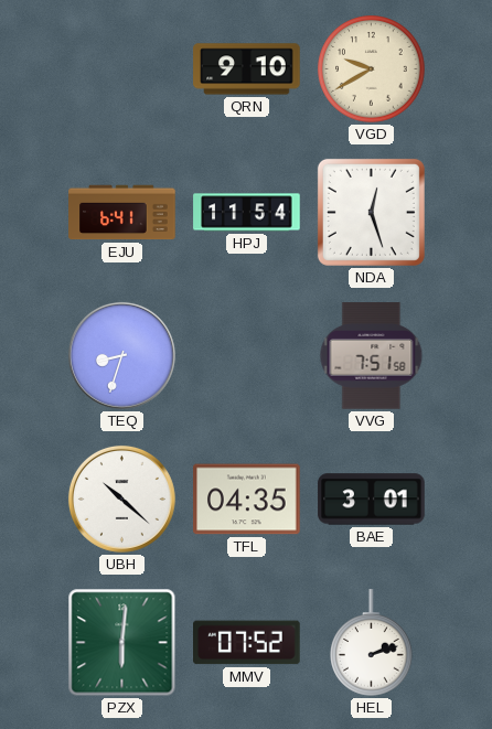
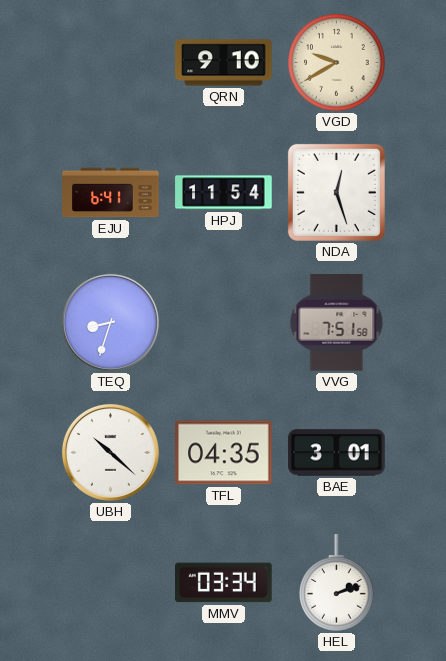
PZX: 6:01 -> none
MMV: 07:52 -> 03:34
